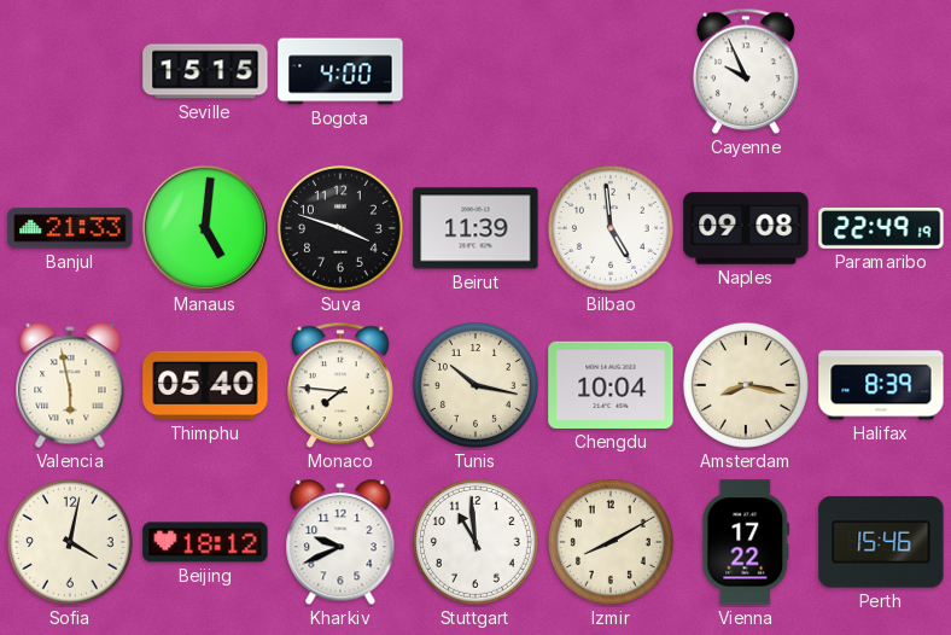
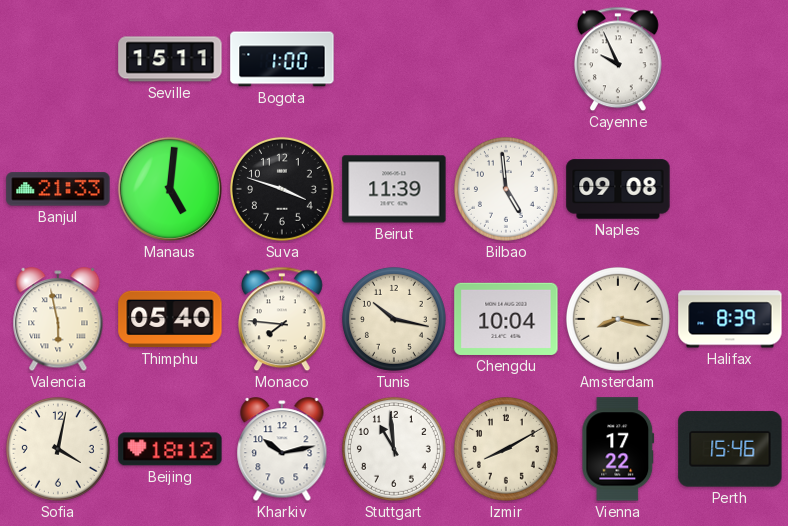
Seville: 15:15 -> 15:11
Bogota: 4:00 -> 1:00
Paramaribo: 22:49 -> none
Kharkiv: 9:41 -> 10:13
